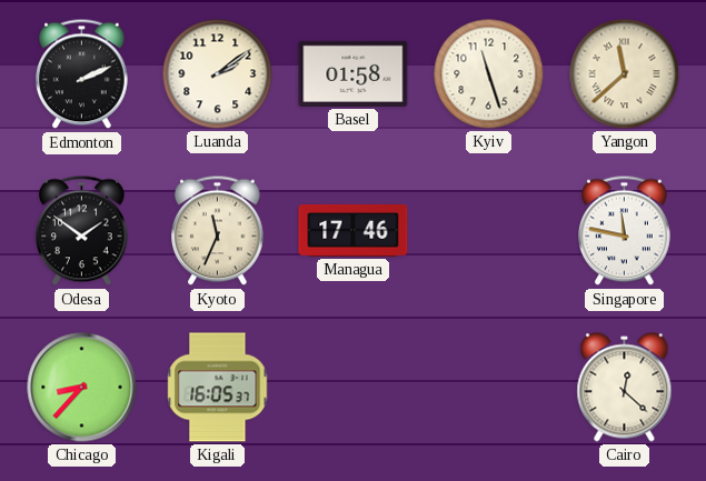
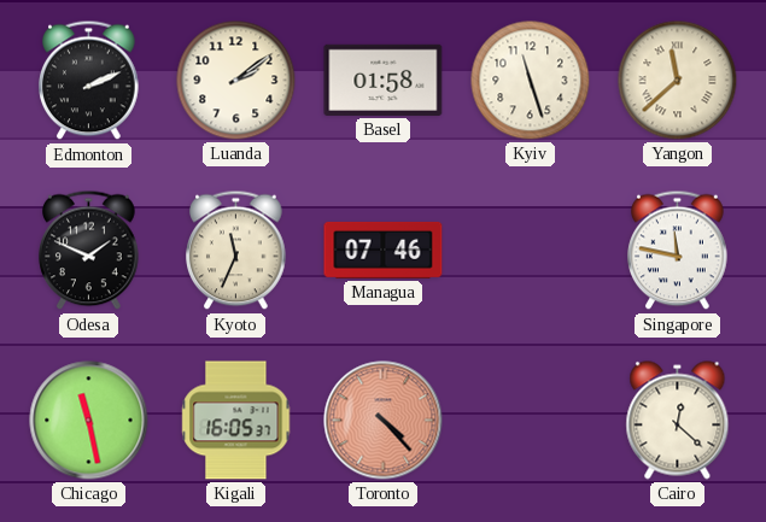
Odesa: 1:51 -> 1:49
Managua: 17:46 -> 07:46
Chicago: 8:37 -> 11:28
Toronto: none -> 4:23
